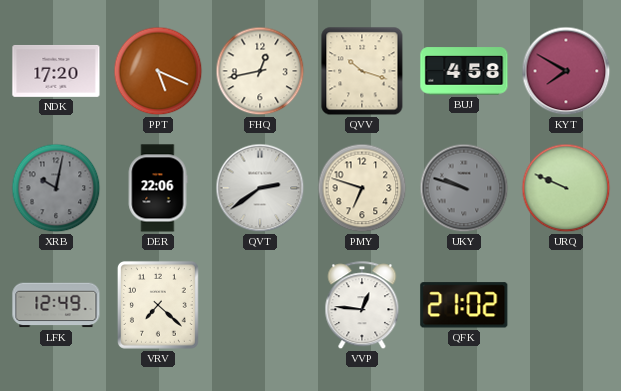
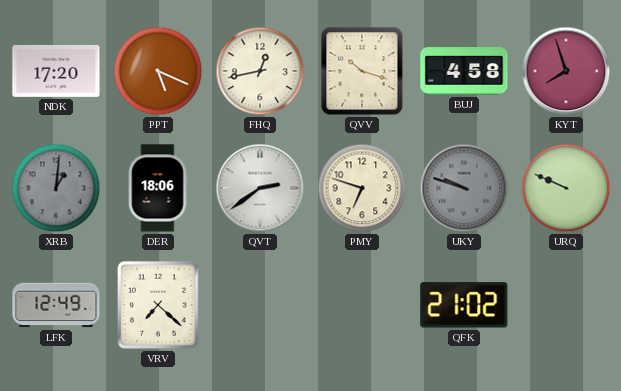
KYT: 7:50 -> 7:57
XRB: 10:02 -> 1:01
DER: 22:06 -> 18:06
VVP: 12:46 -> none
